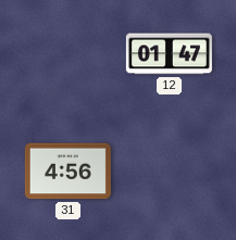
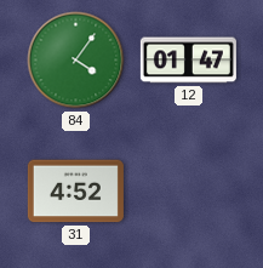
84: none -> 4:06
31: 4:56 -> 4:52
